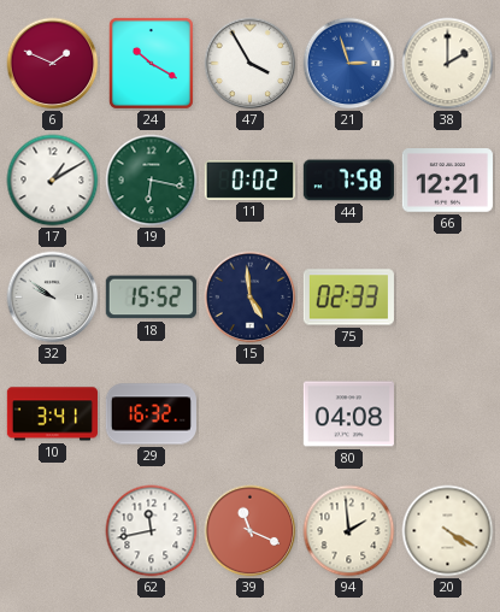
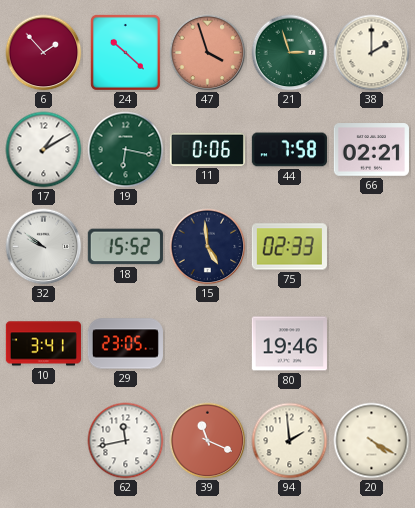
6: 1:49 -> 1:53
24: 10:20 -> 10:22
47: 3:55 -> 3:57
47 dial: white -> salmon
21 dial: blue -> green
11: 0:02 -> 0:06
66: 12:21 -> 02:21
29: 16:32 -> 23:05
80: 04:08 -> 19:46
